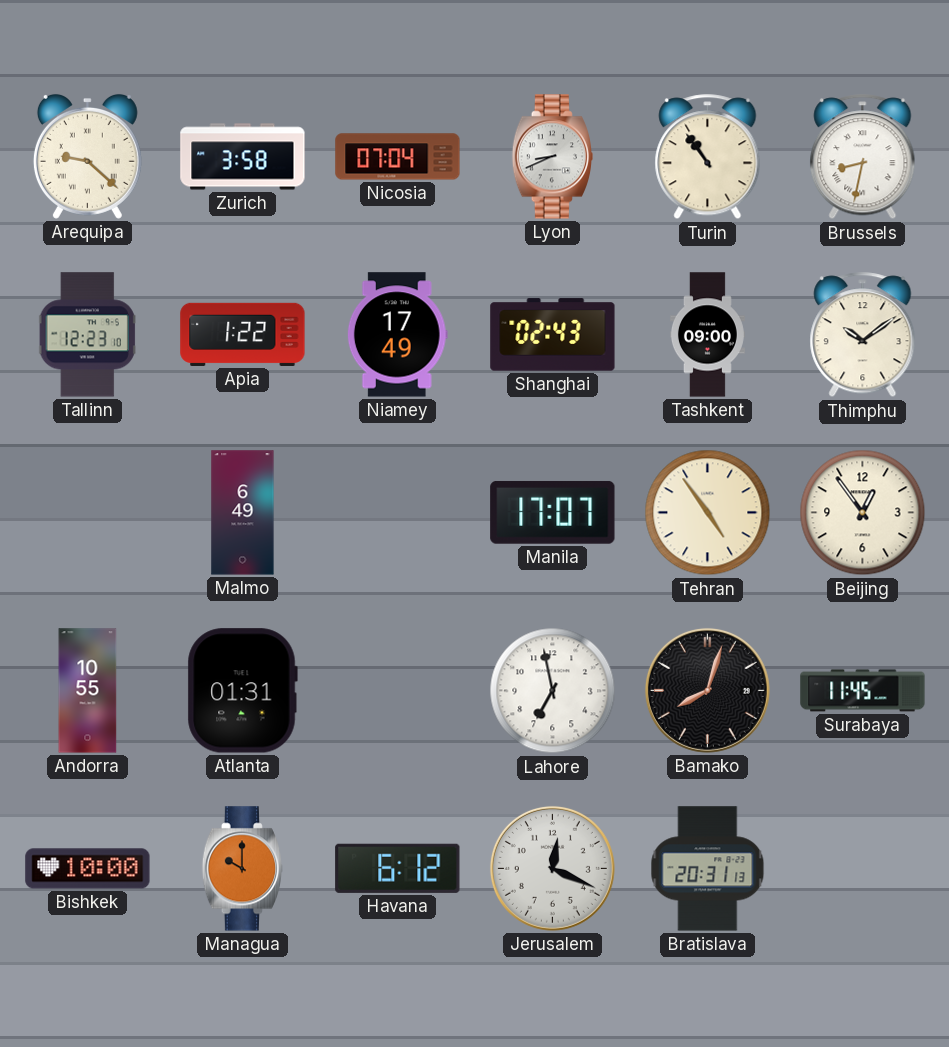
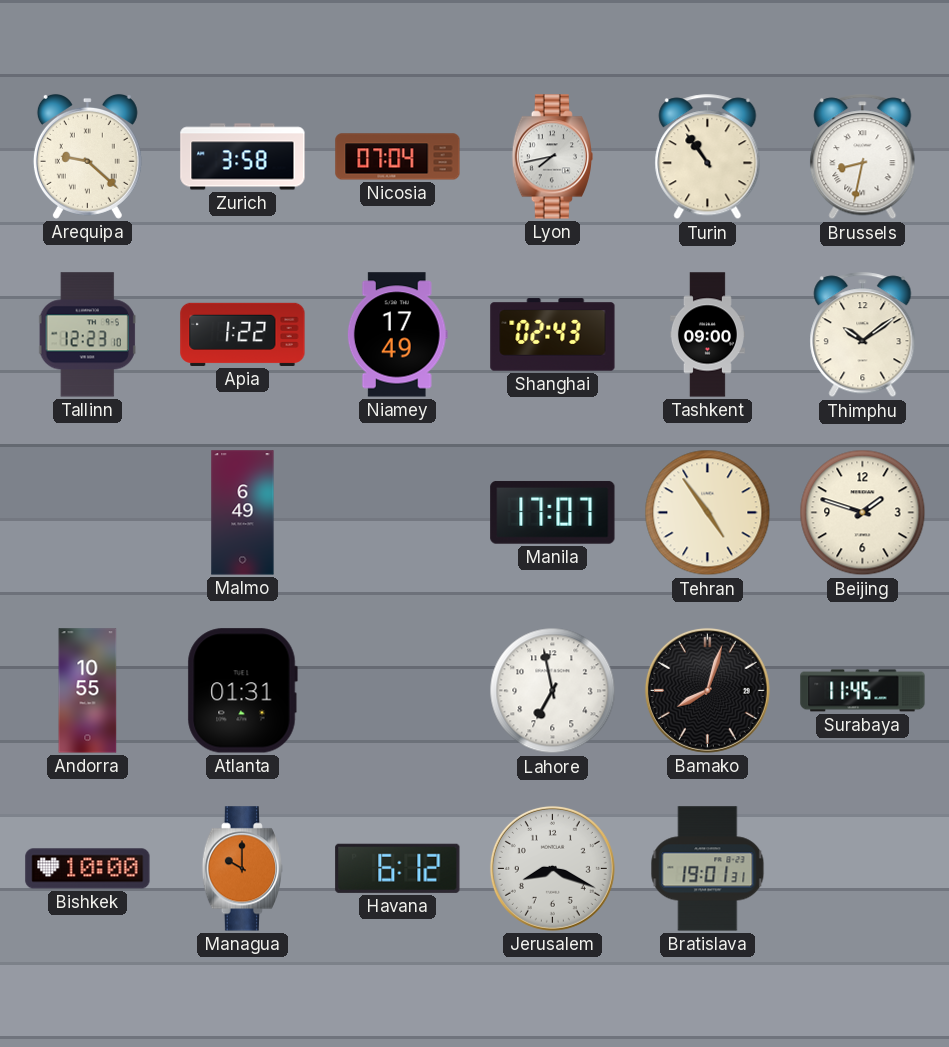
Lyon: 8:41 -> 7:43
Beijing: 12:54 -> 1:48
Jerusalem: 12:19 -> 8:19
Bratislava: 20:31 -> 19:01
